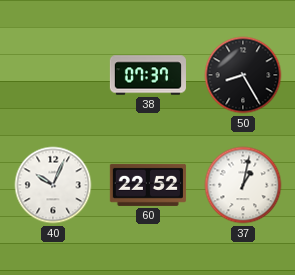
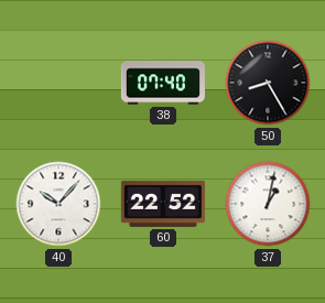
38: 07:37 -> 07:40
40: 10:04 -> 10:07
